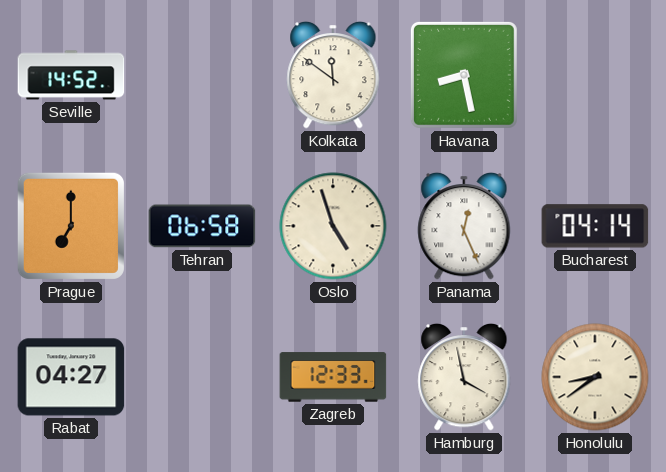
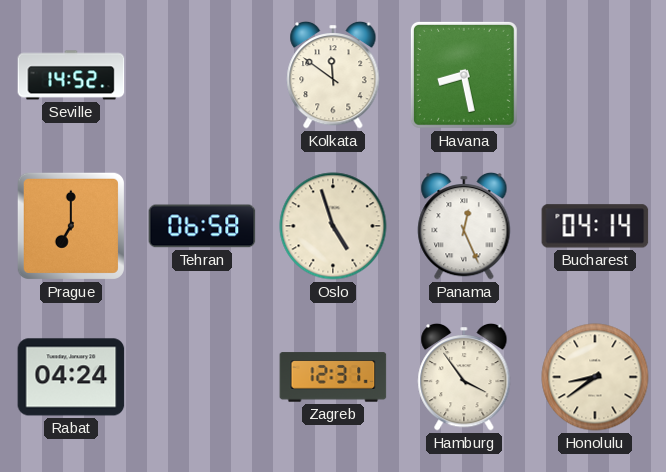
Rabat: 04:27 -> 04:24
Zagreb: 12:33 -> 12:31
Hamburg: 3:58 -> 3:54
